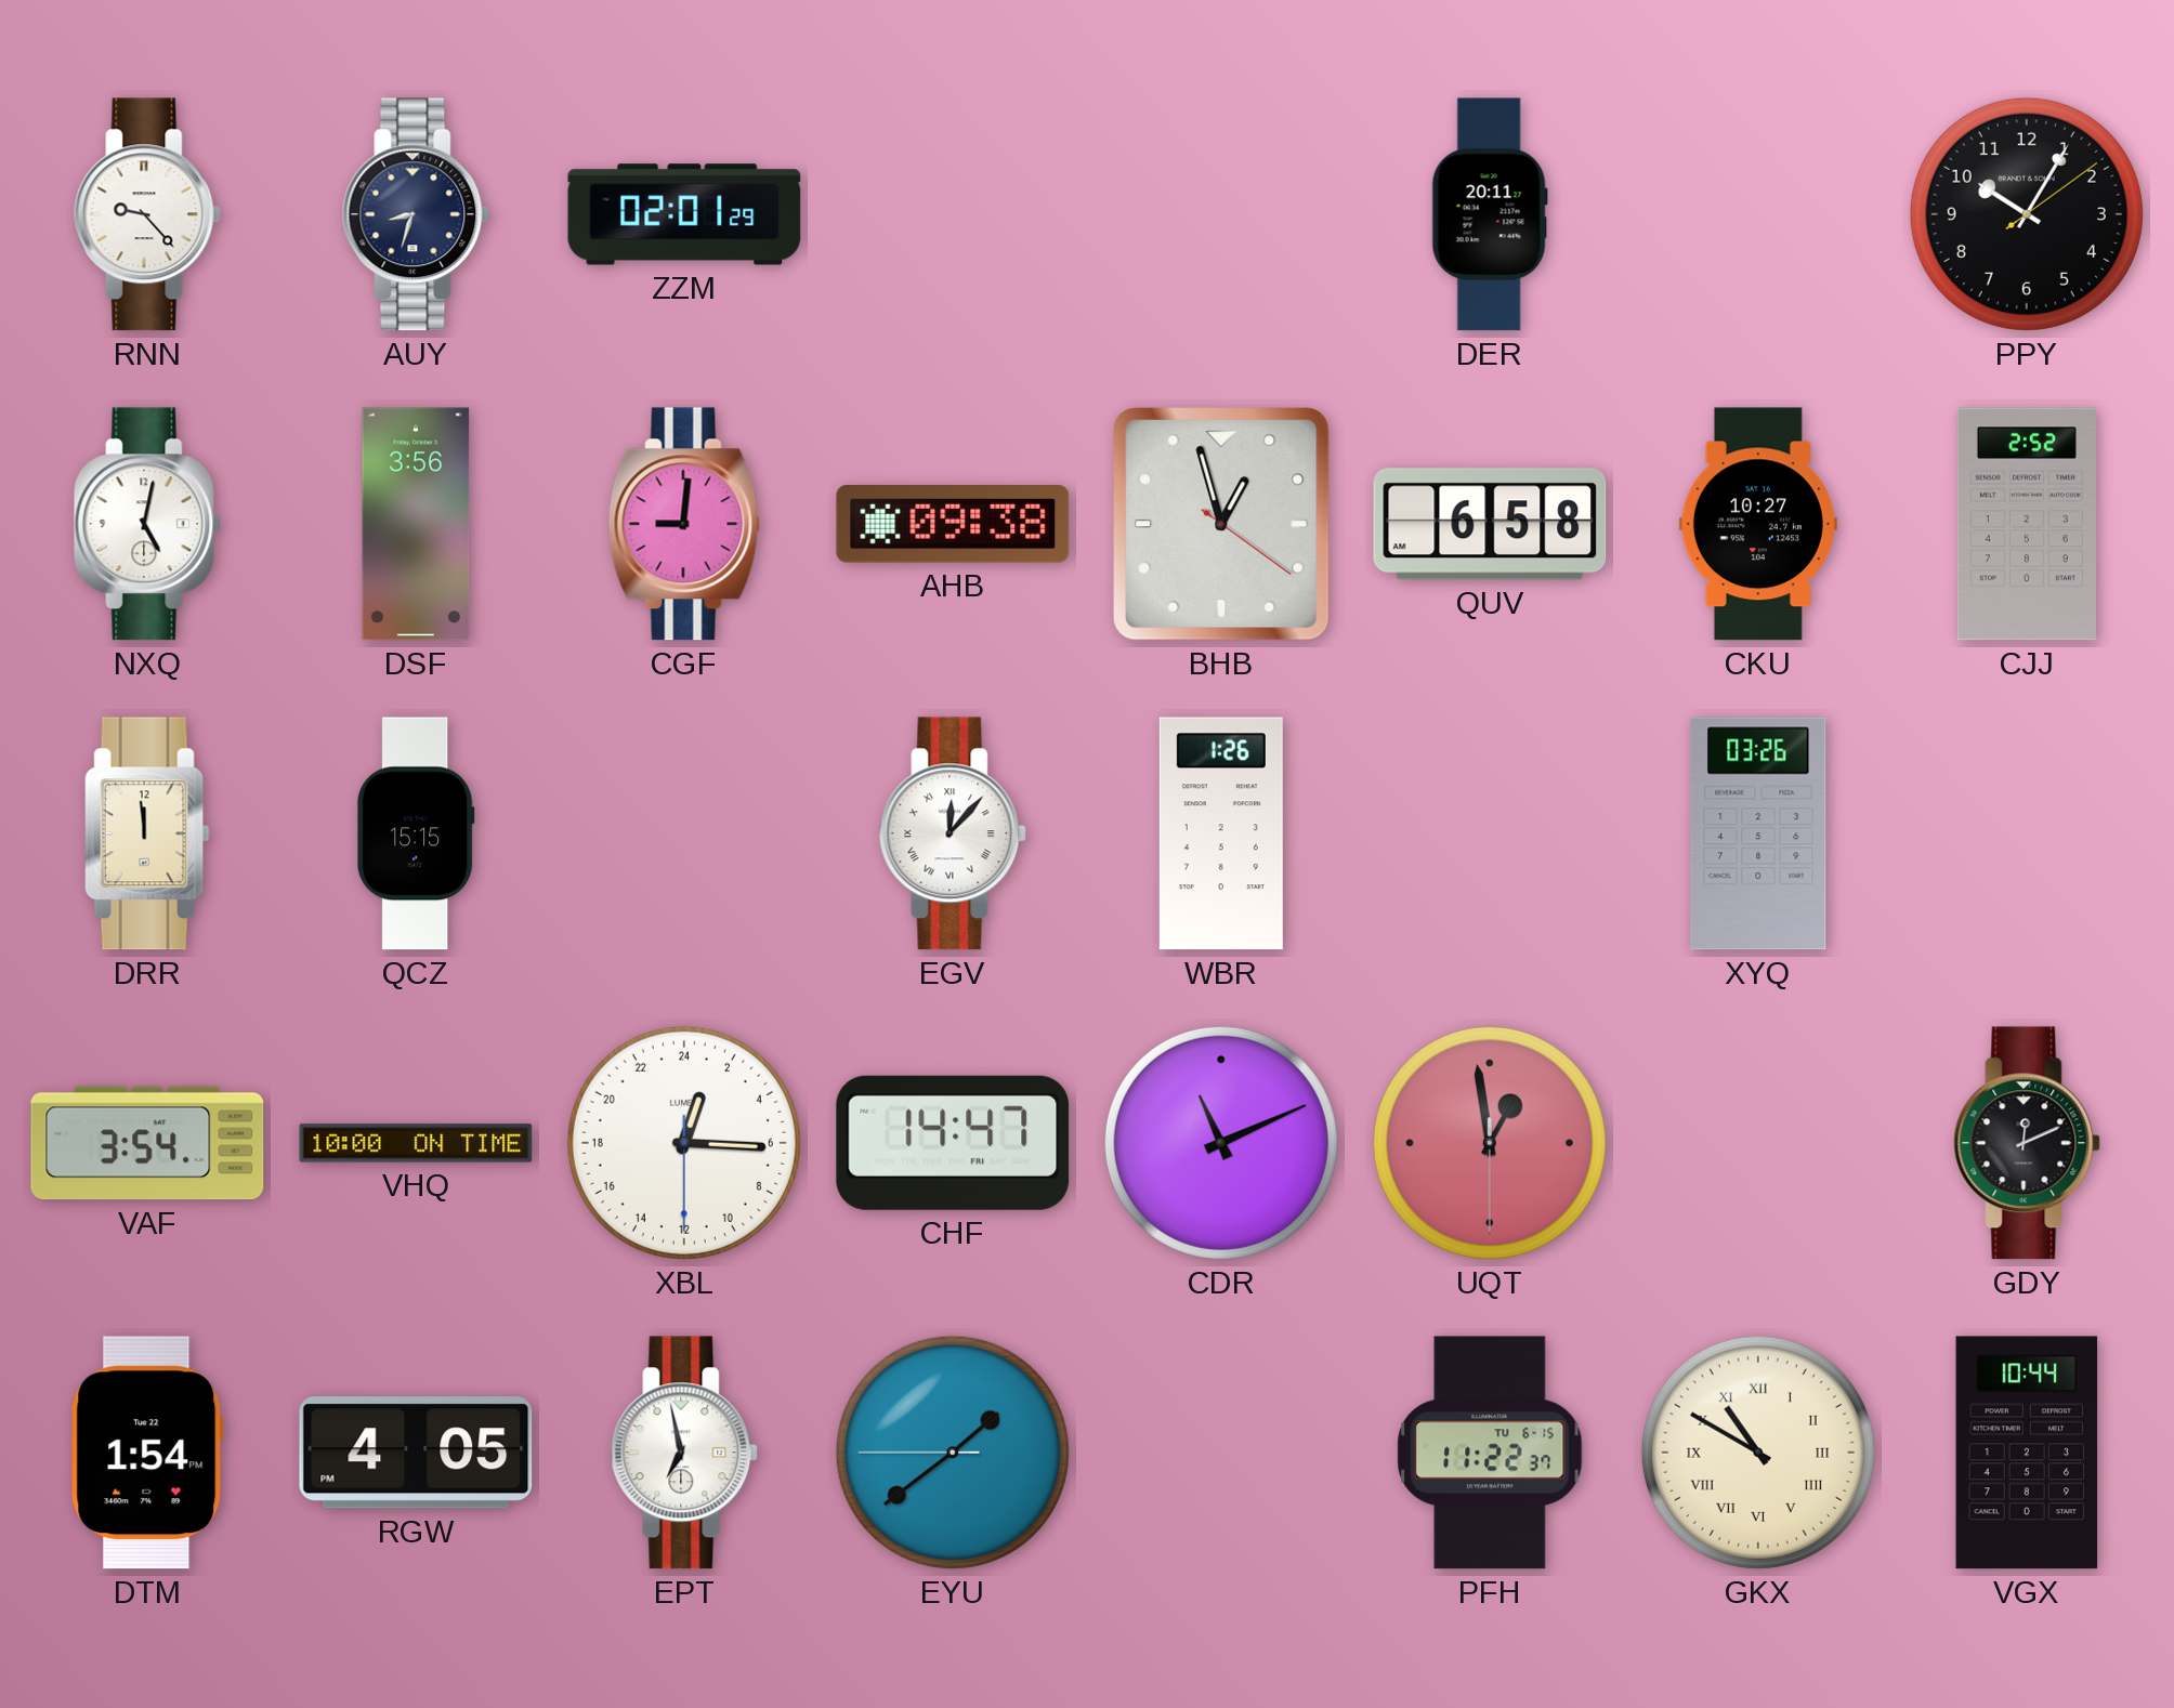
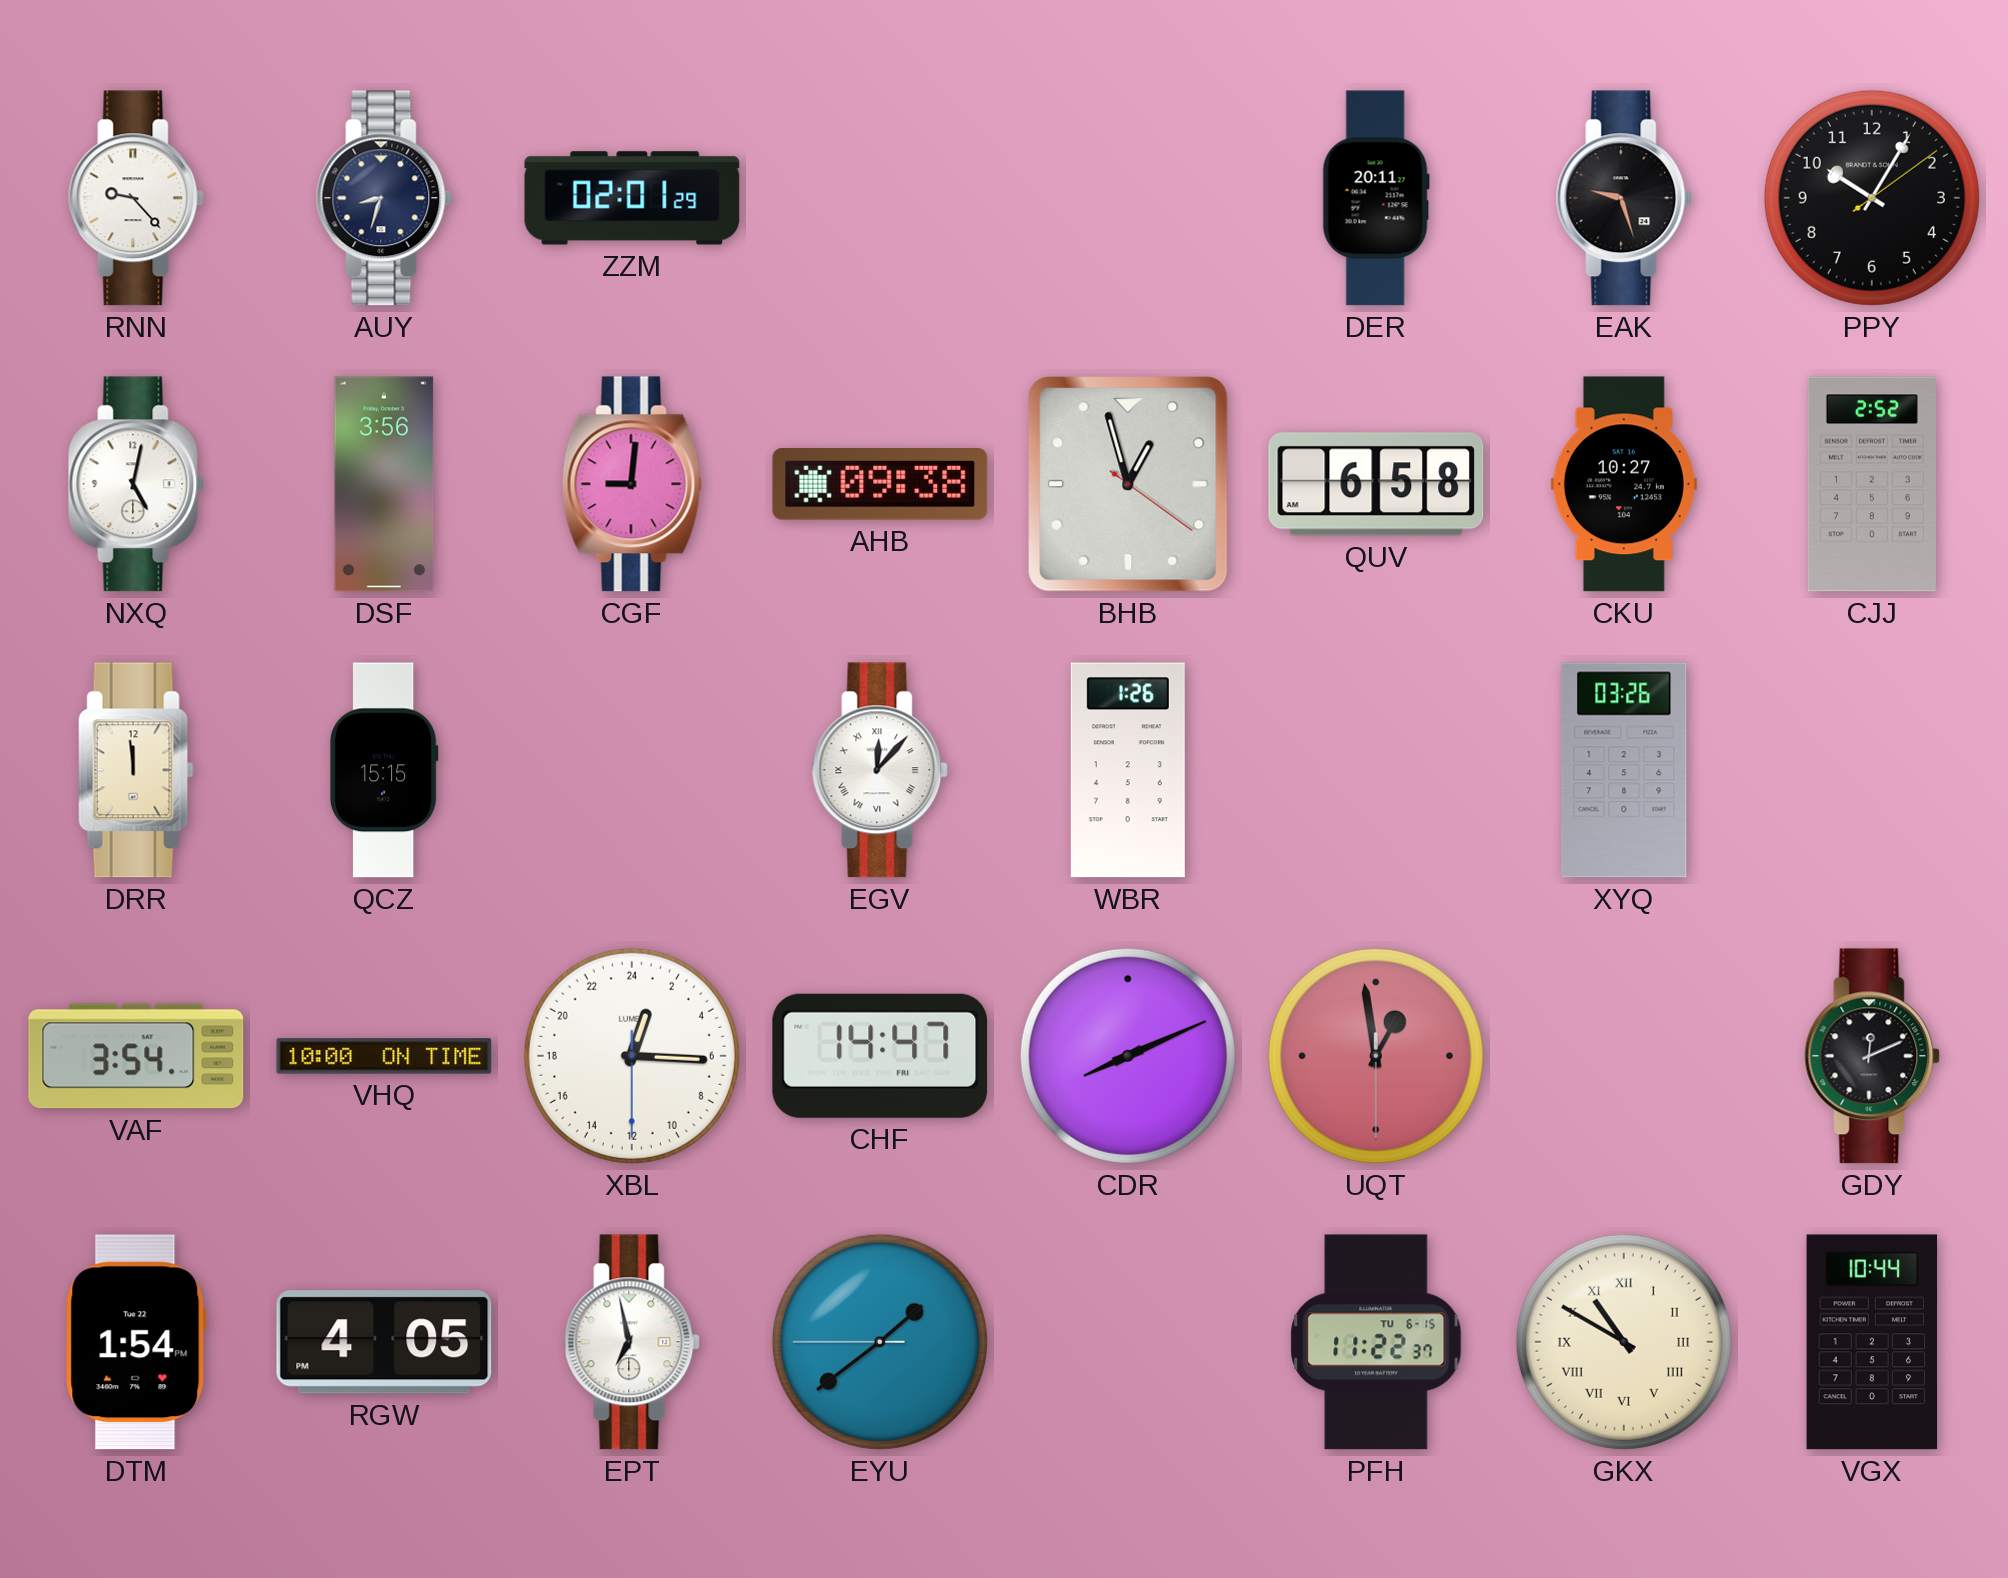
EAK: none -> 9:27
CDR: 11:11 -> 8:11
